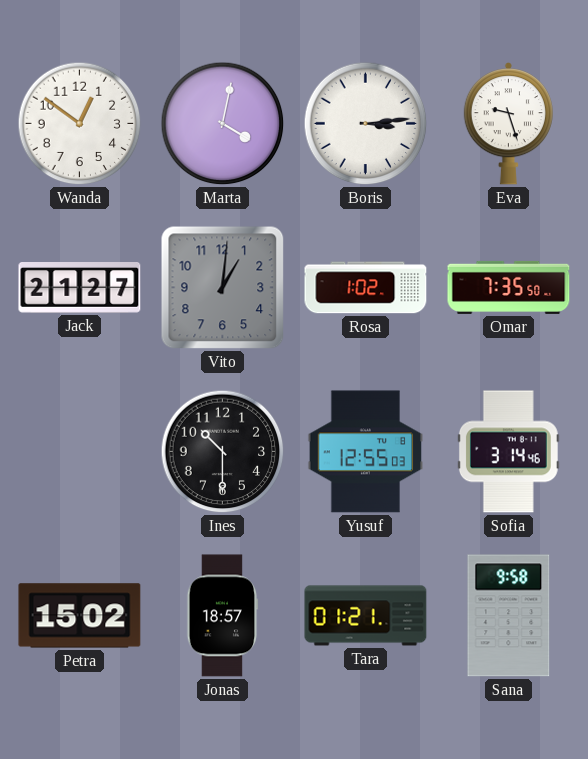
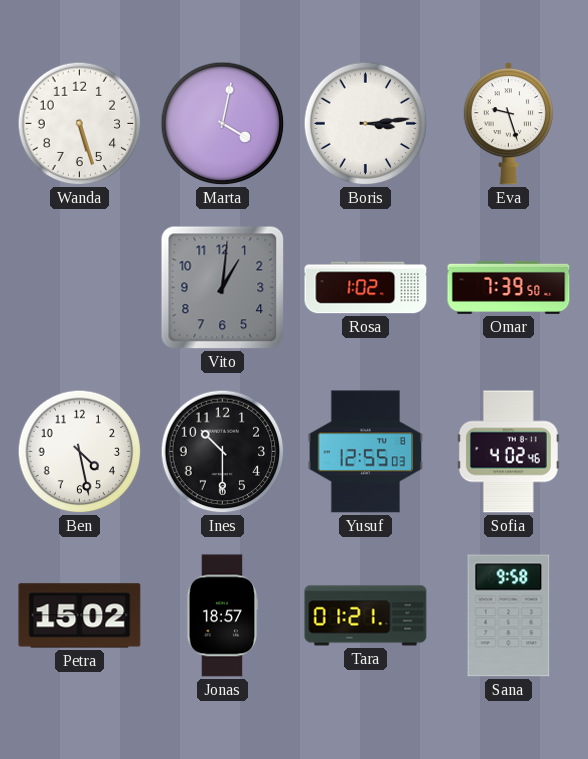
Wanda: 12:51 -> 5:27
Jack: 21:27 -> none
Omar: 7:35 -> 7:39
Ben: none -> 4:28
Sofia: 3:14 -> 4:02
